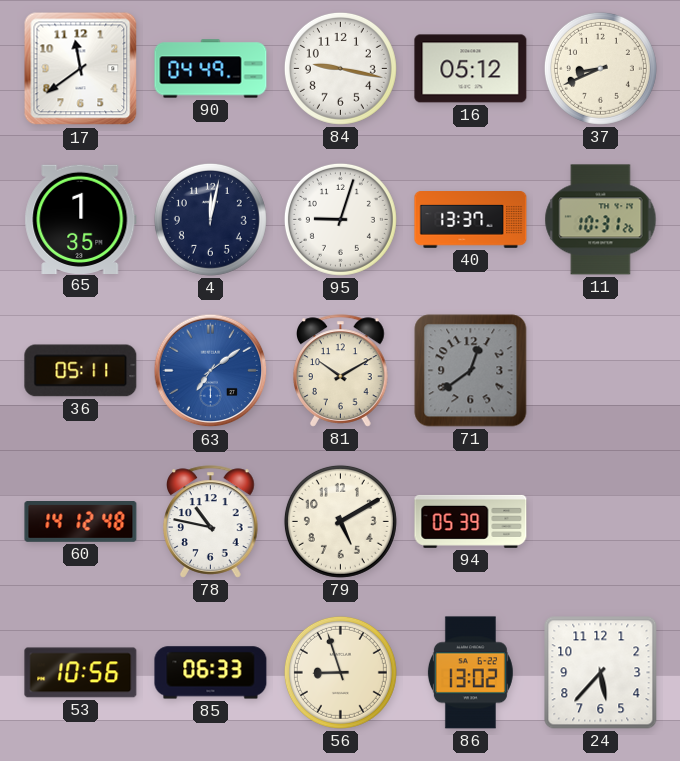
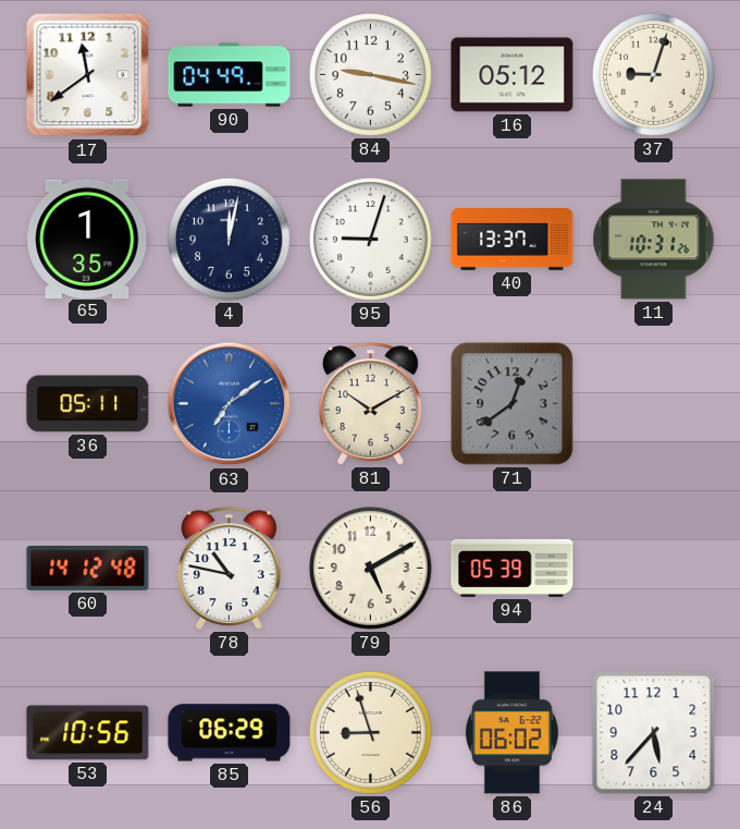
37: 8:41 -> 9:03
85: 06:33 -> 06:29
86: 13:02 -> 06:02
